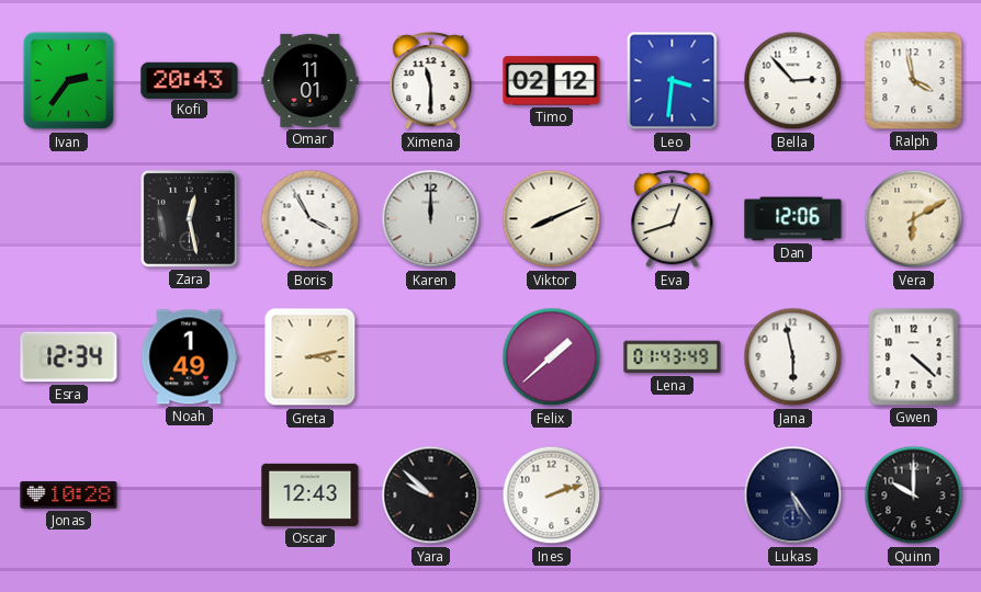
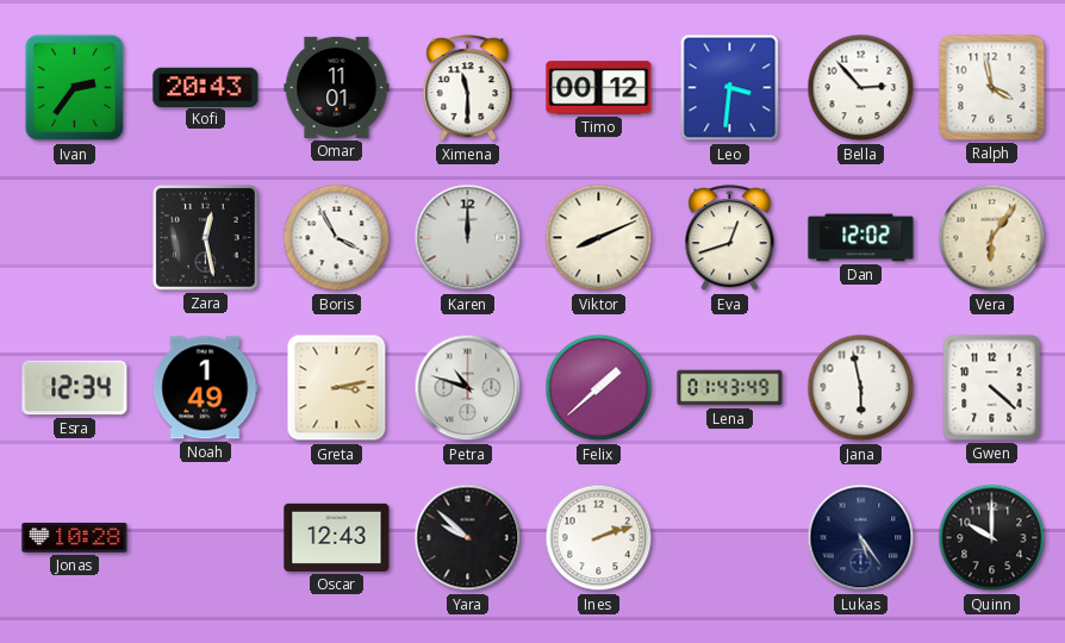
Timo: 02:12 -> 00:12
Dan: 12:06 -> 12:02
Vera: 6:10 -> 6:06
Petra: none -> 10:48
